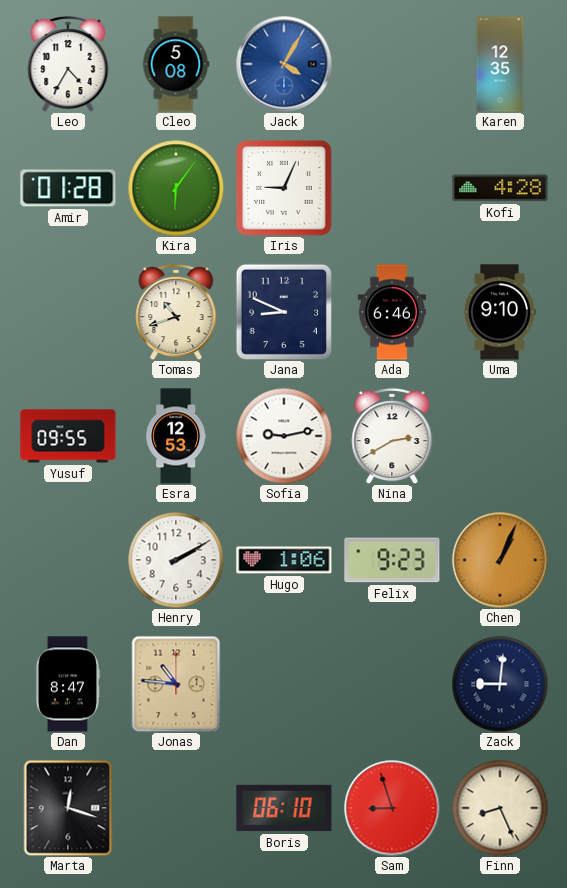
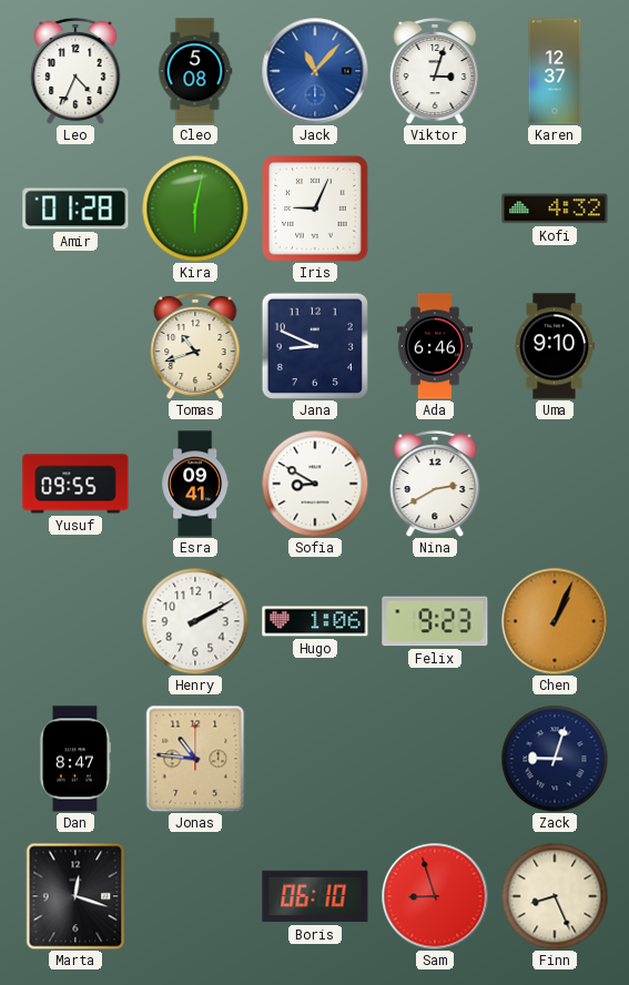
Leo: 4:35 -> 4:34
Jack: 4:05 -> 11:07
Viktor: none -> 3:03
Karen: 12:35 -> 12:37
Kira: 6:06 -> 6:02
Kofi: 4:28 -> 4:32
Esra: 12:53 -> 09:41
Sofia: 9:13 -> 8:50
Zack: 9:01 -> 9:03
